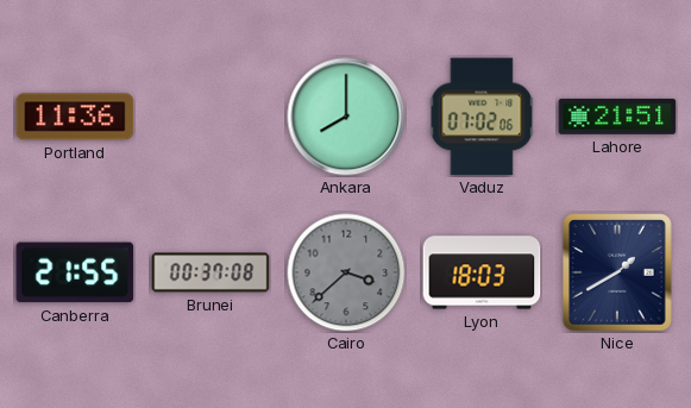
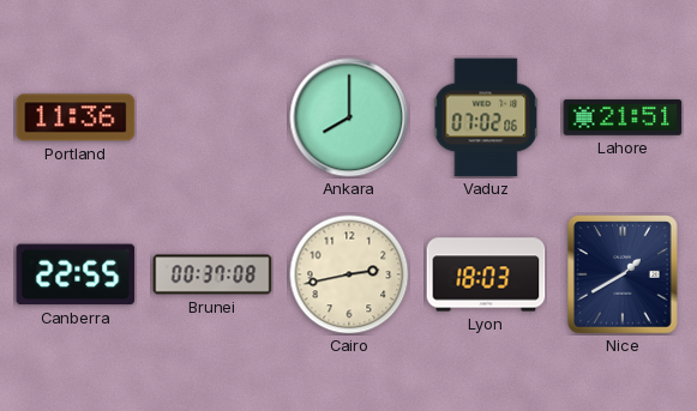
Canberra: 21:55 -> 22:55
Cairo: 3:38 -> 2:43
Cairo dial: grey -> cream
